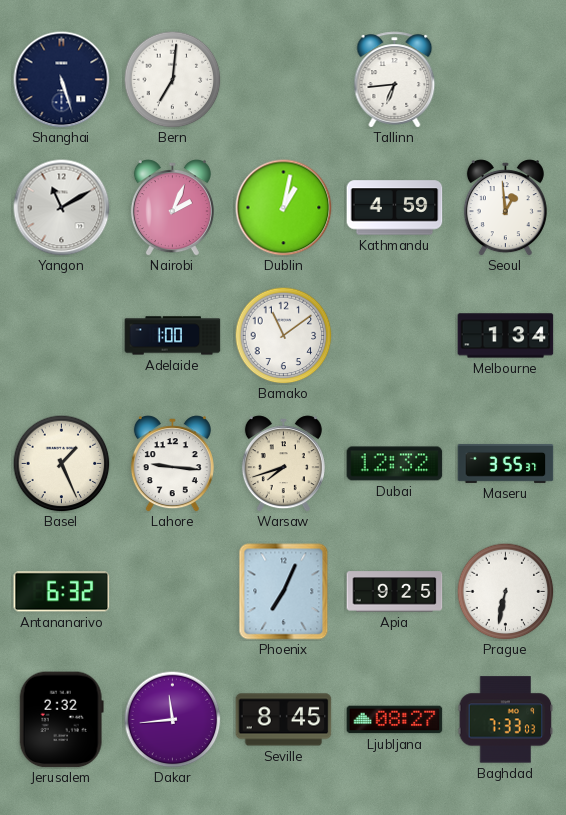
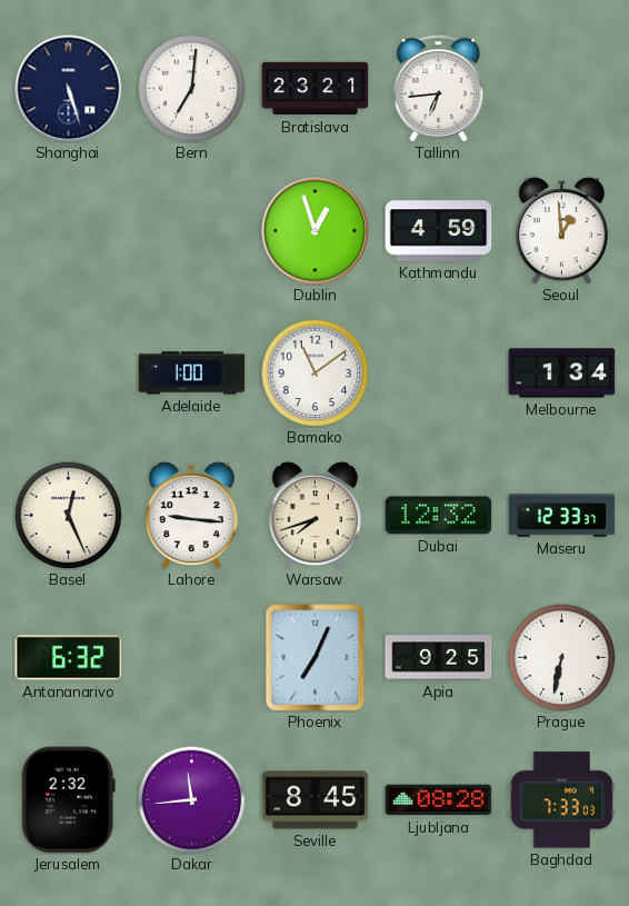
Bratislava: none -> 23:21
Yangon: 11:10 -> none
Nairobi: 2:04 -> none
Dublin: 1:02 -> 12:57
Basel: 1:26 -> 12:26
Maseru: 3:55 -> 12:33
Ljubljana: 08:27 -> 08:28
